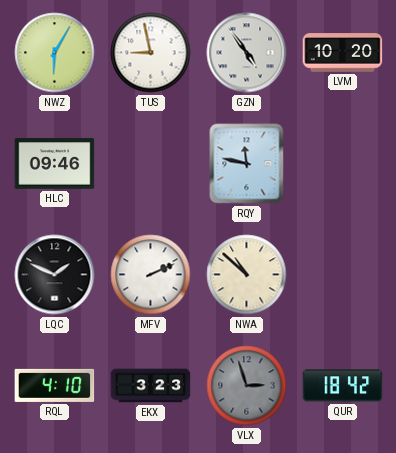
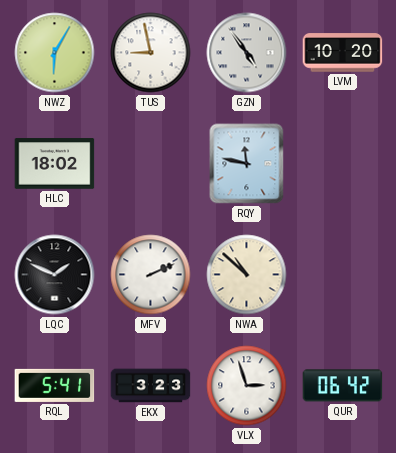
HLC: 09:46 -> 18:02
RQL: 4:10 -> 5:41
VLX dial: grey -> white
QUR: 18:42 -> 06:42
